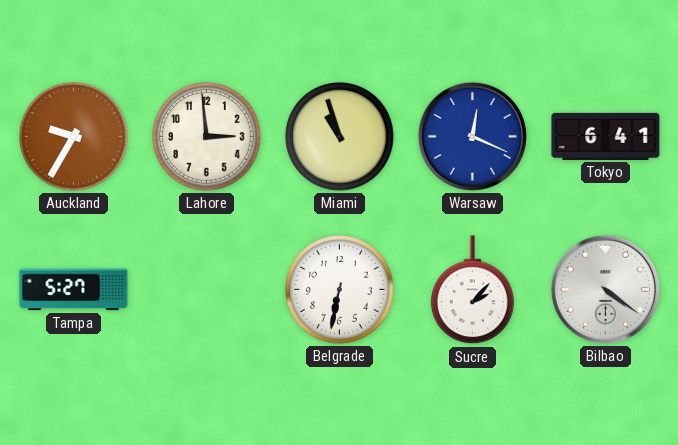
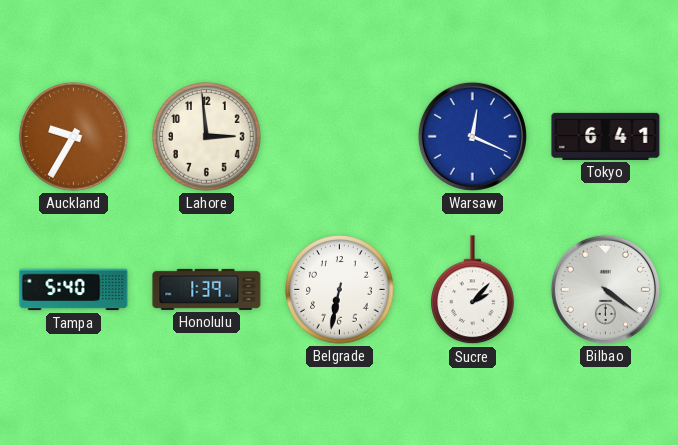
Miami: 10:57 -> none
Tampa: 5:27 -> 5:40
Honolulu: none -> 1:39
